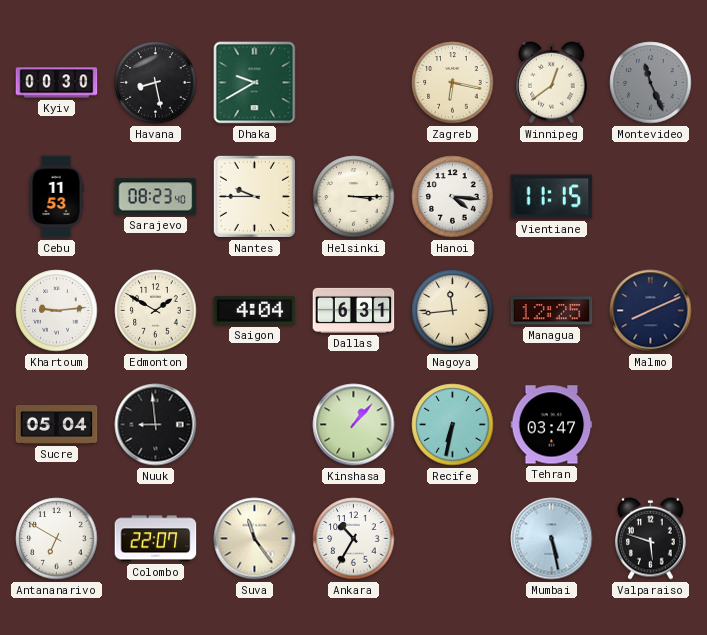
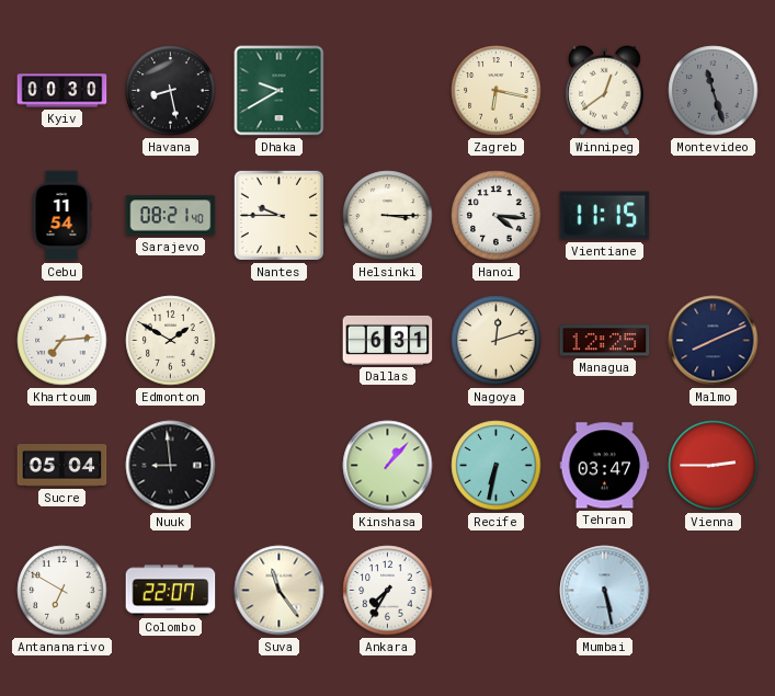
Montevideo: 11:26 -> 11:27
Cebu: 11:53 -> 11:54
Sarajevo: 08:23 -> 08:21
Khartoum: 9:14 -> 7:14
Saigon: 4:04 -> none
Nagoya: 11:44 -> 12:12
Vienna: none -> 2:45
Ankara: 10:35 -> 7:35
Valparaiso: 5:48 -> none
